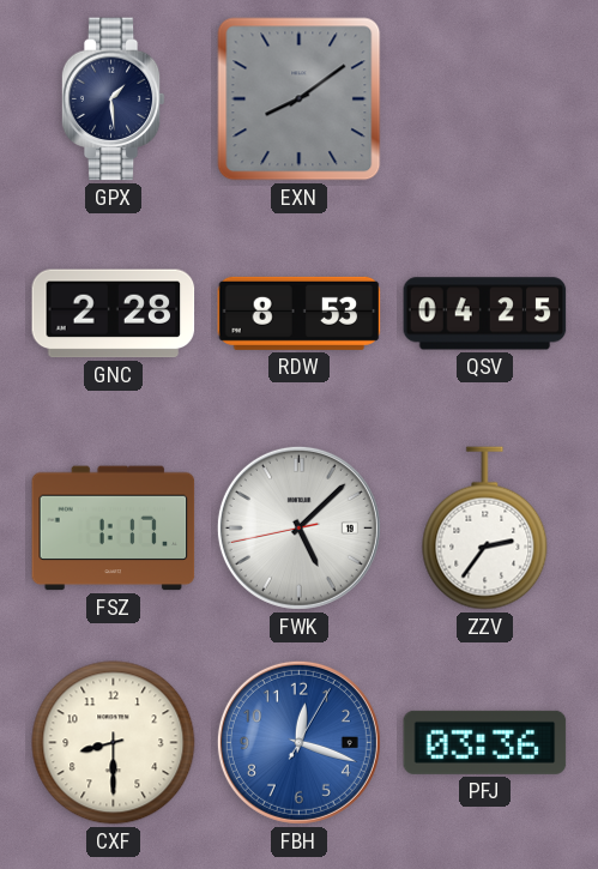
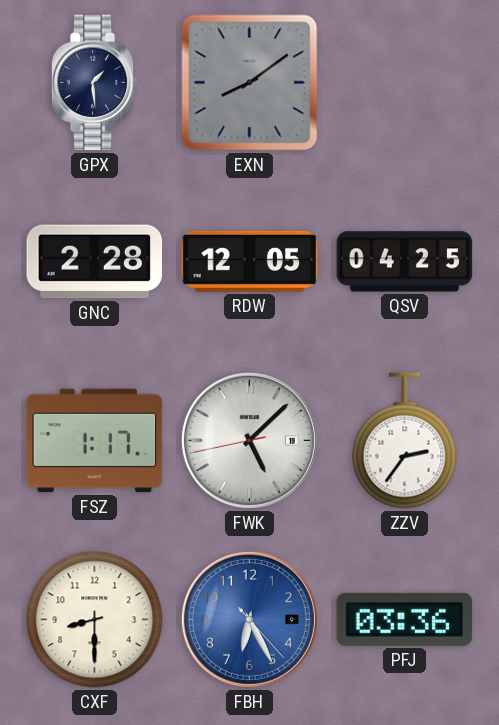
RDW: 8:53 -> 12:05
FBH: 12:18 -> 6:25
